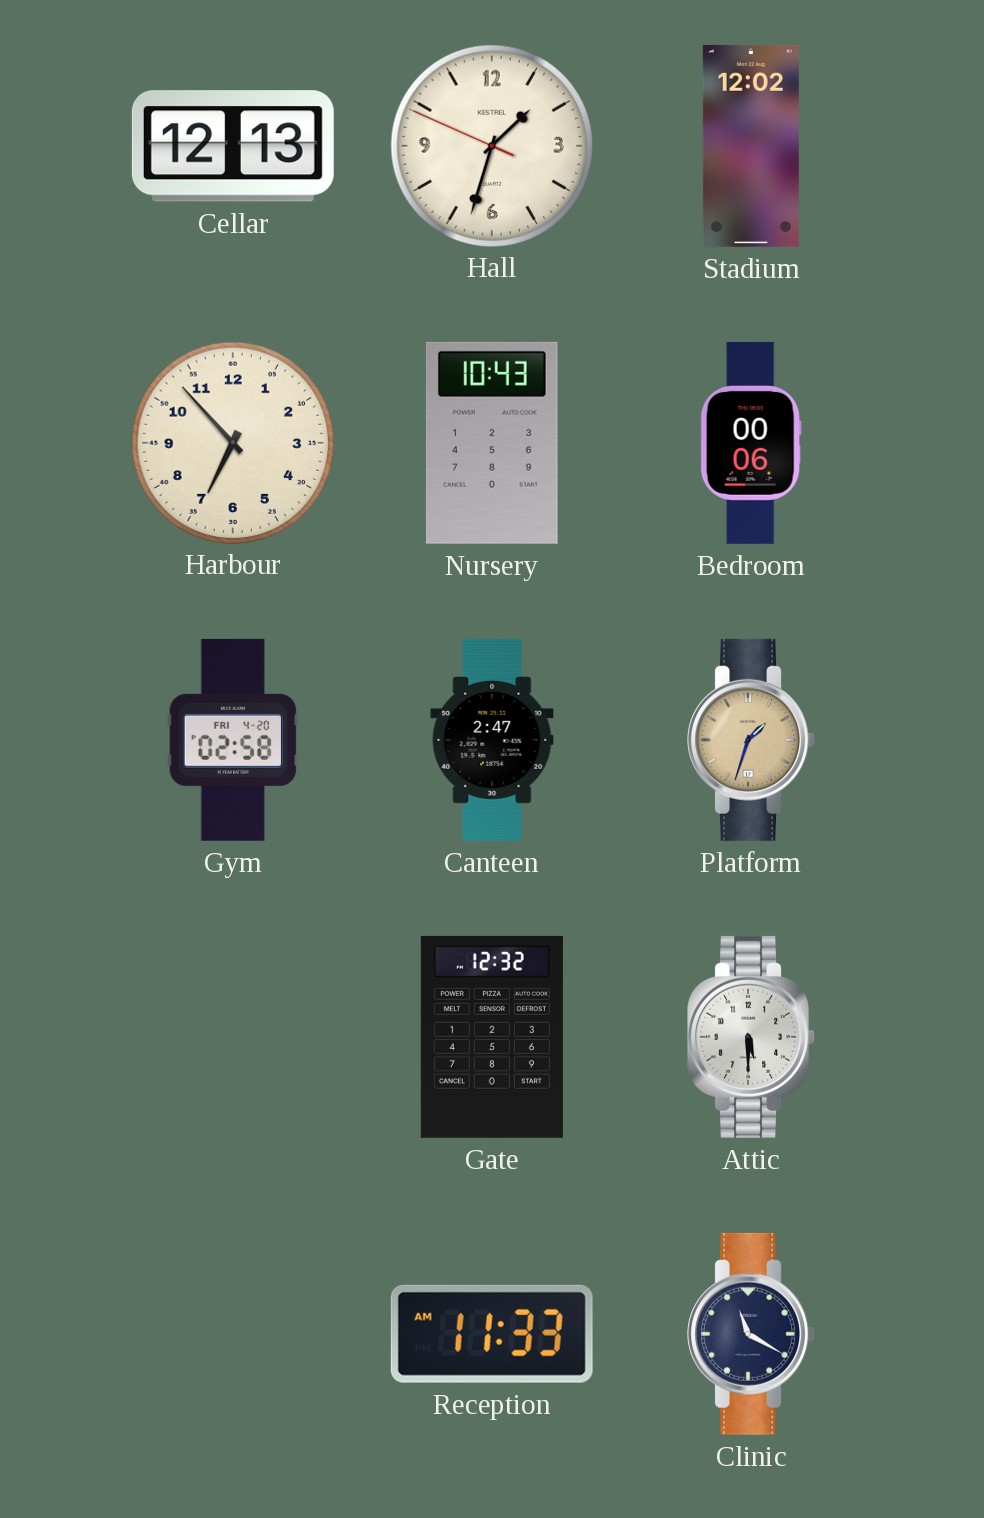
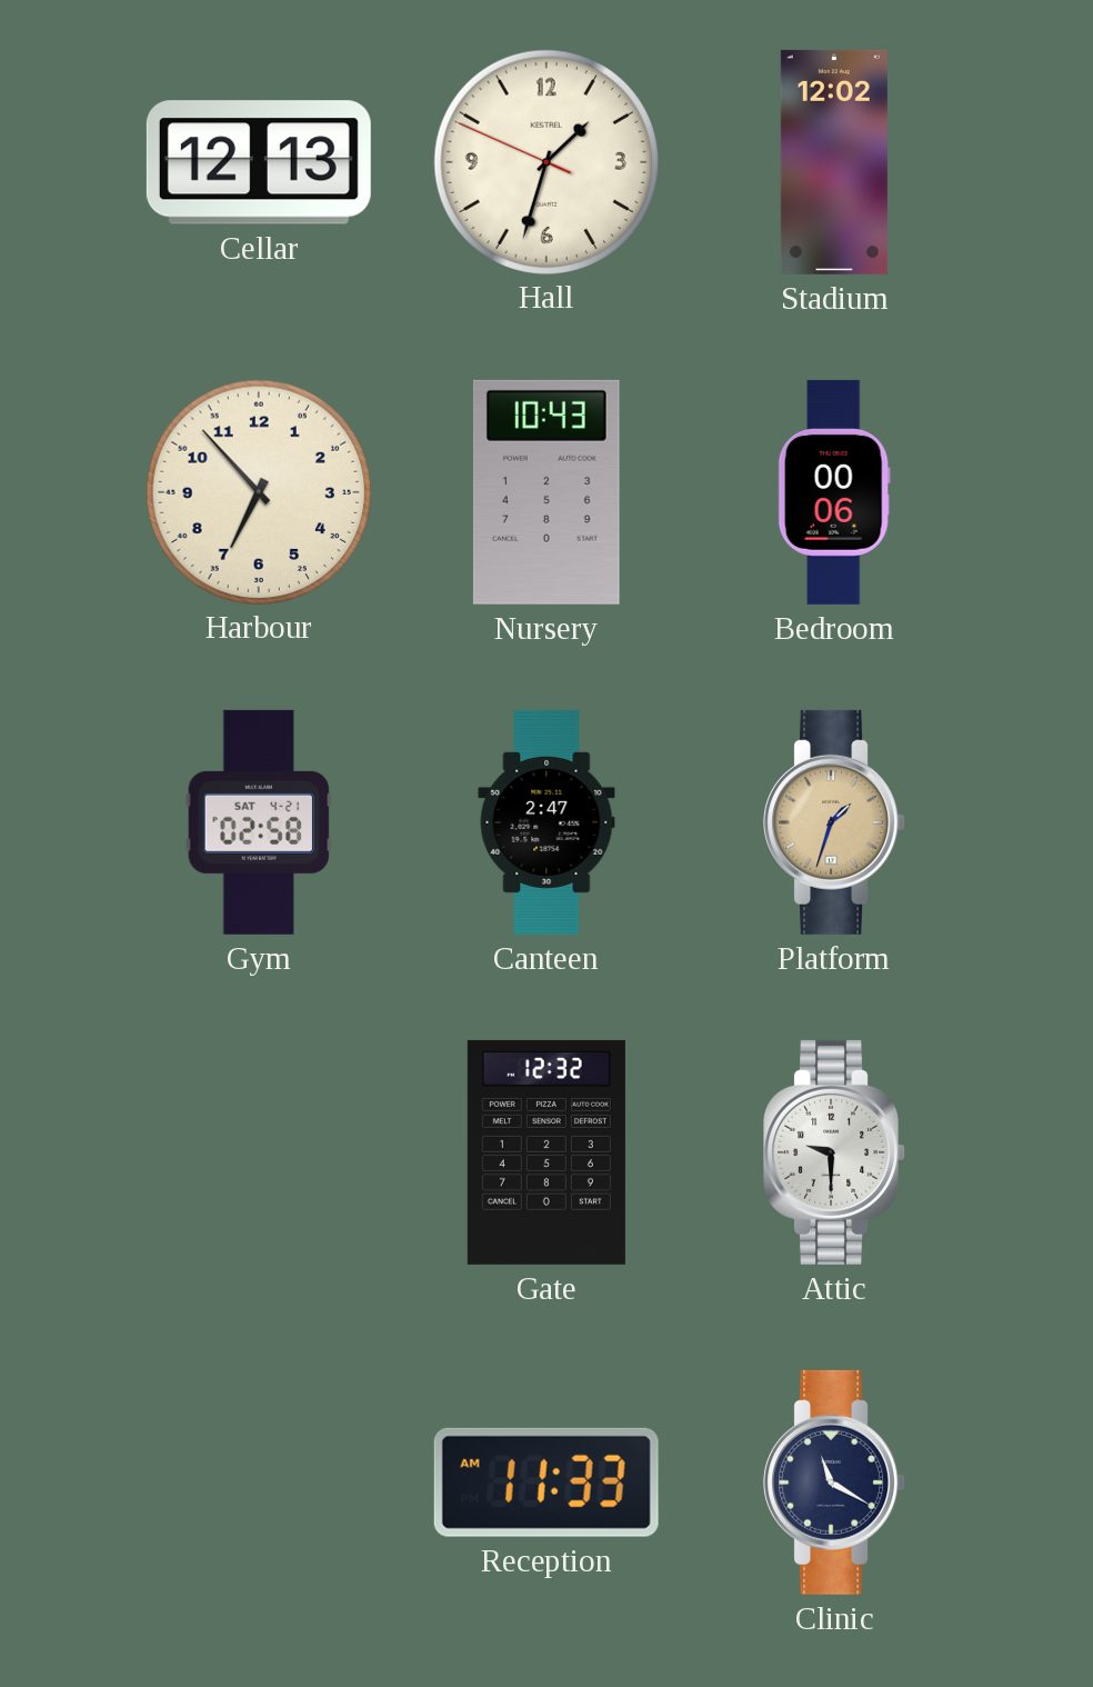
Gym date: FRI 4-20 -> SAT 4-21
Attic: 5:30 -> 9:30
